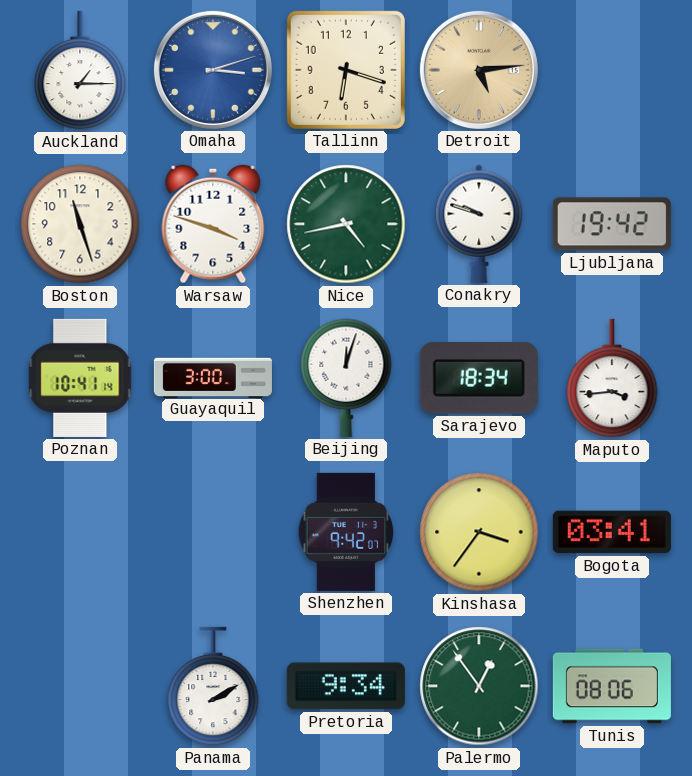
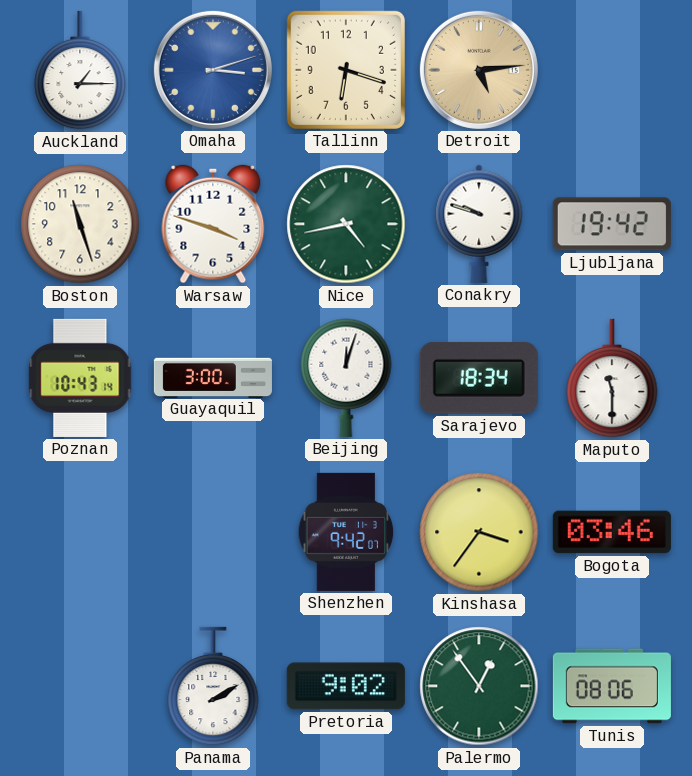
Poznan: 10:41 -> 10:43
Maputo: 3:44 -> 11:30
Bogota: 03:41 -> 03:46
Pretoria: 9:34 -> 9:02
